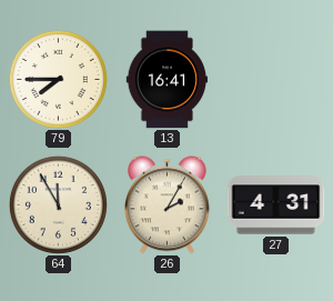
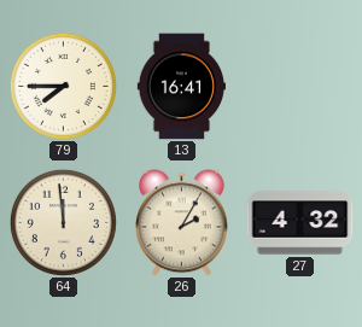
64: 11:55 -> 11:59
27: 4:31 -> 4:32
